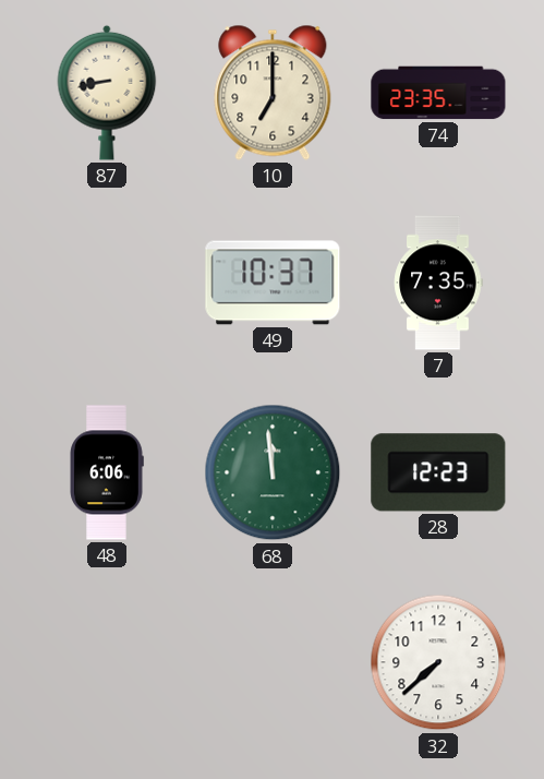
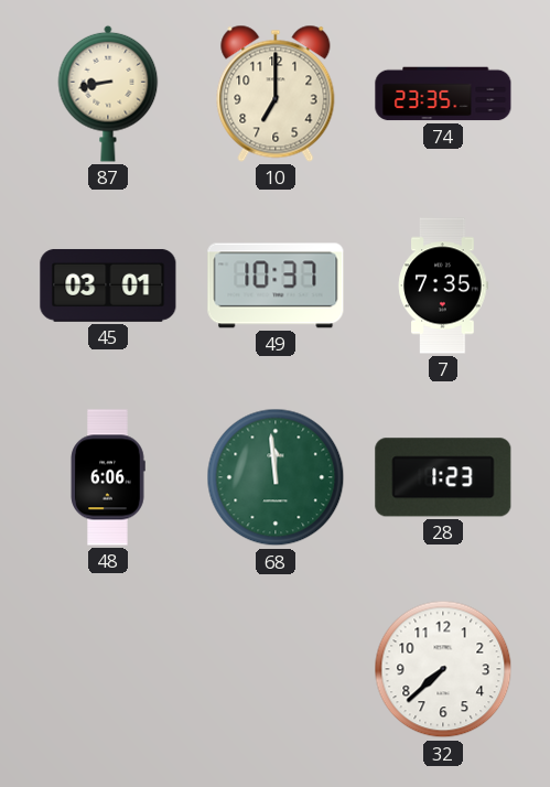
45: none -> 03:01
28: 12:23 -> 1:23
